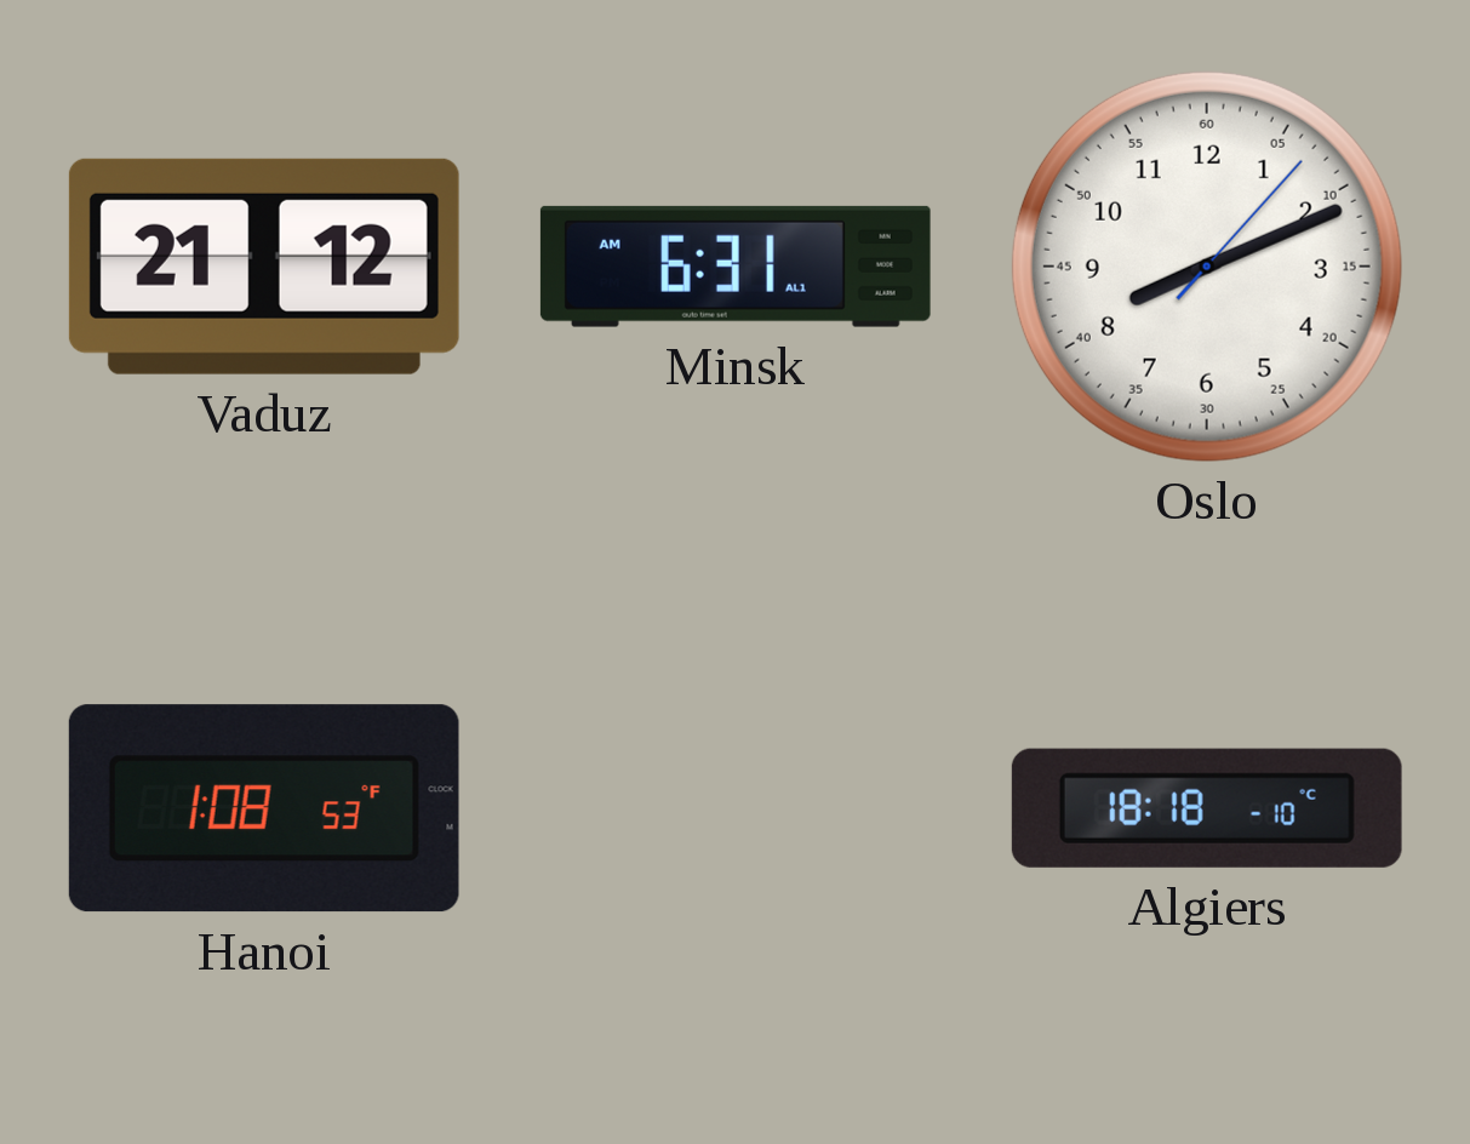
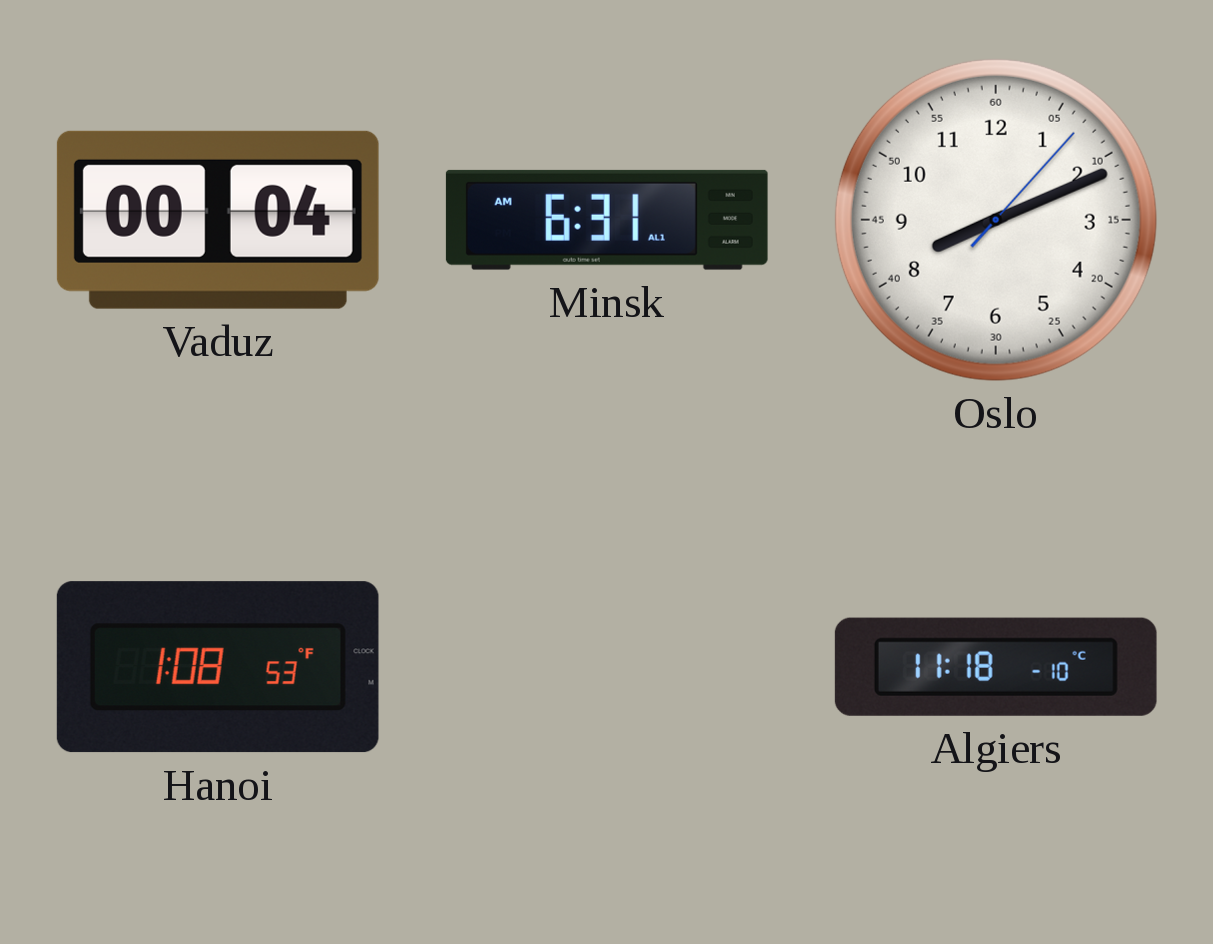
Vaduz: 21:12 -> 00:04
Algiers: 18:18 -> 11:18
